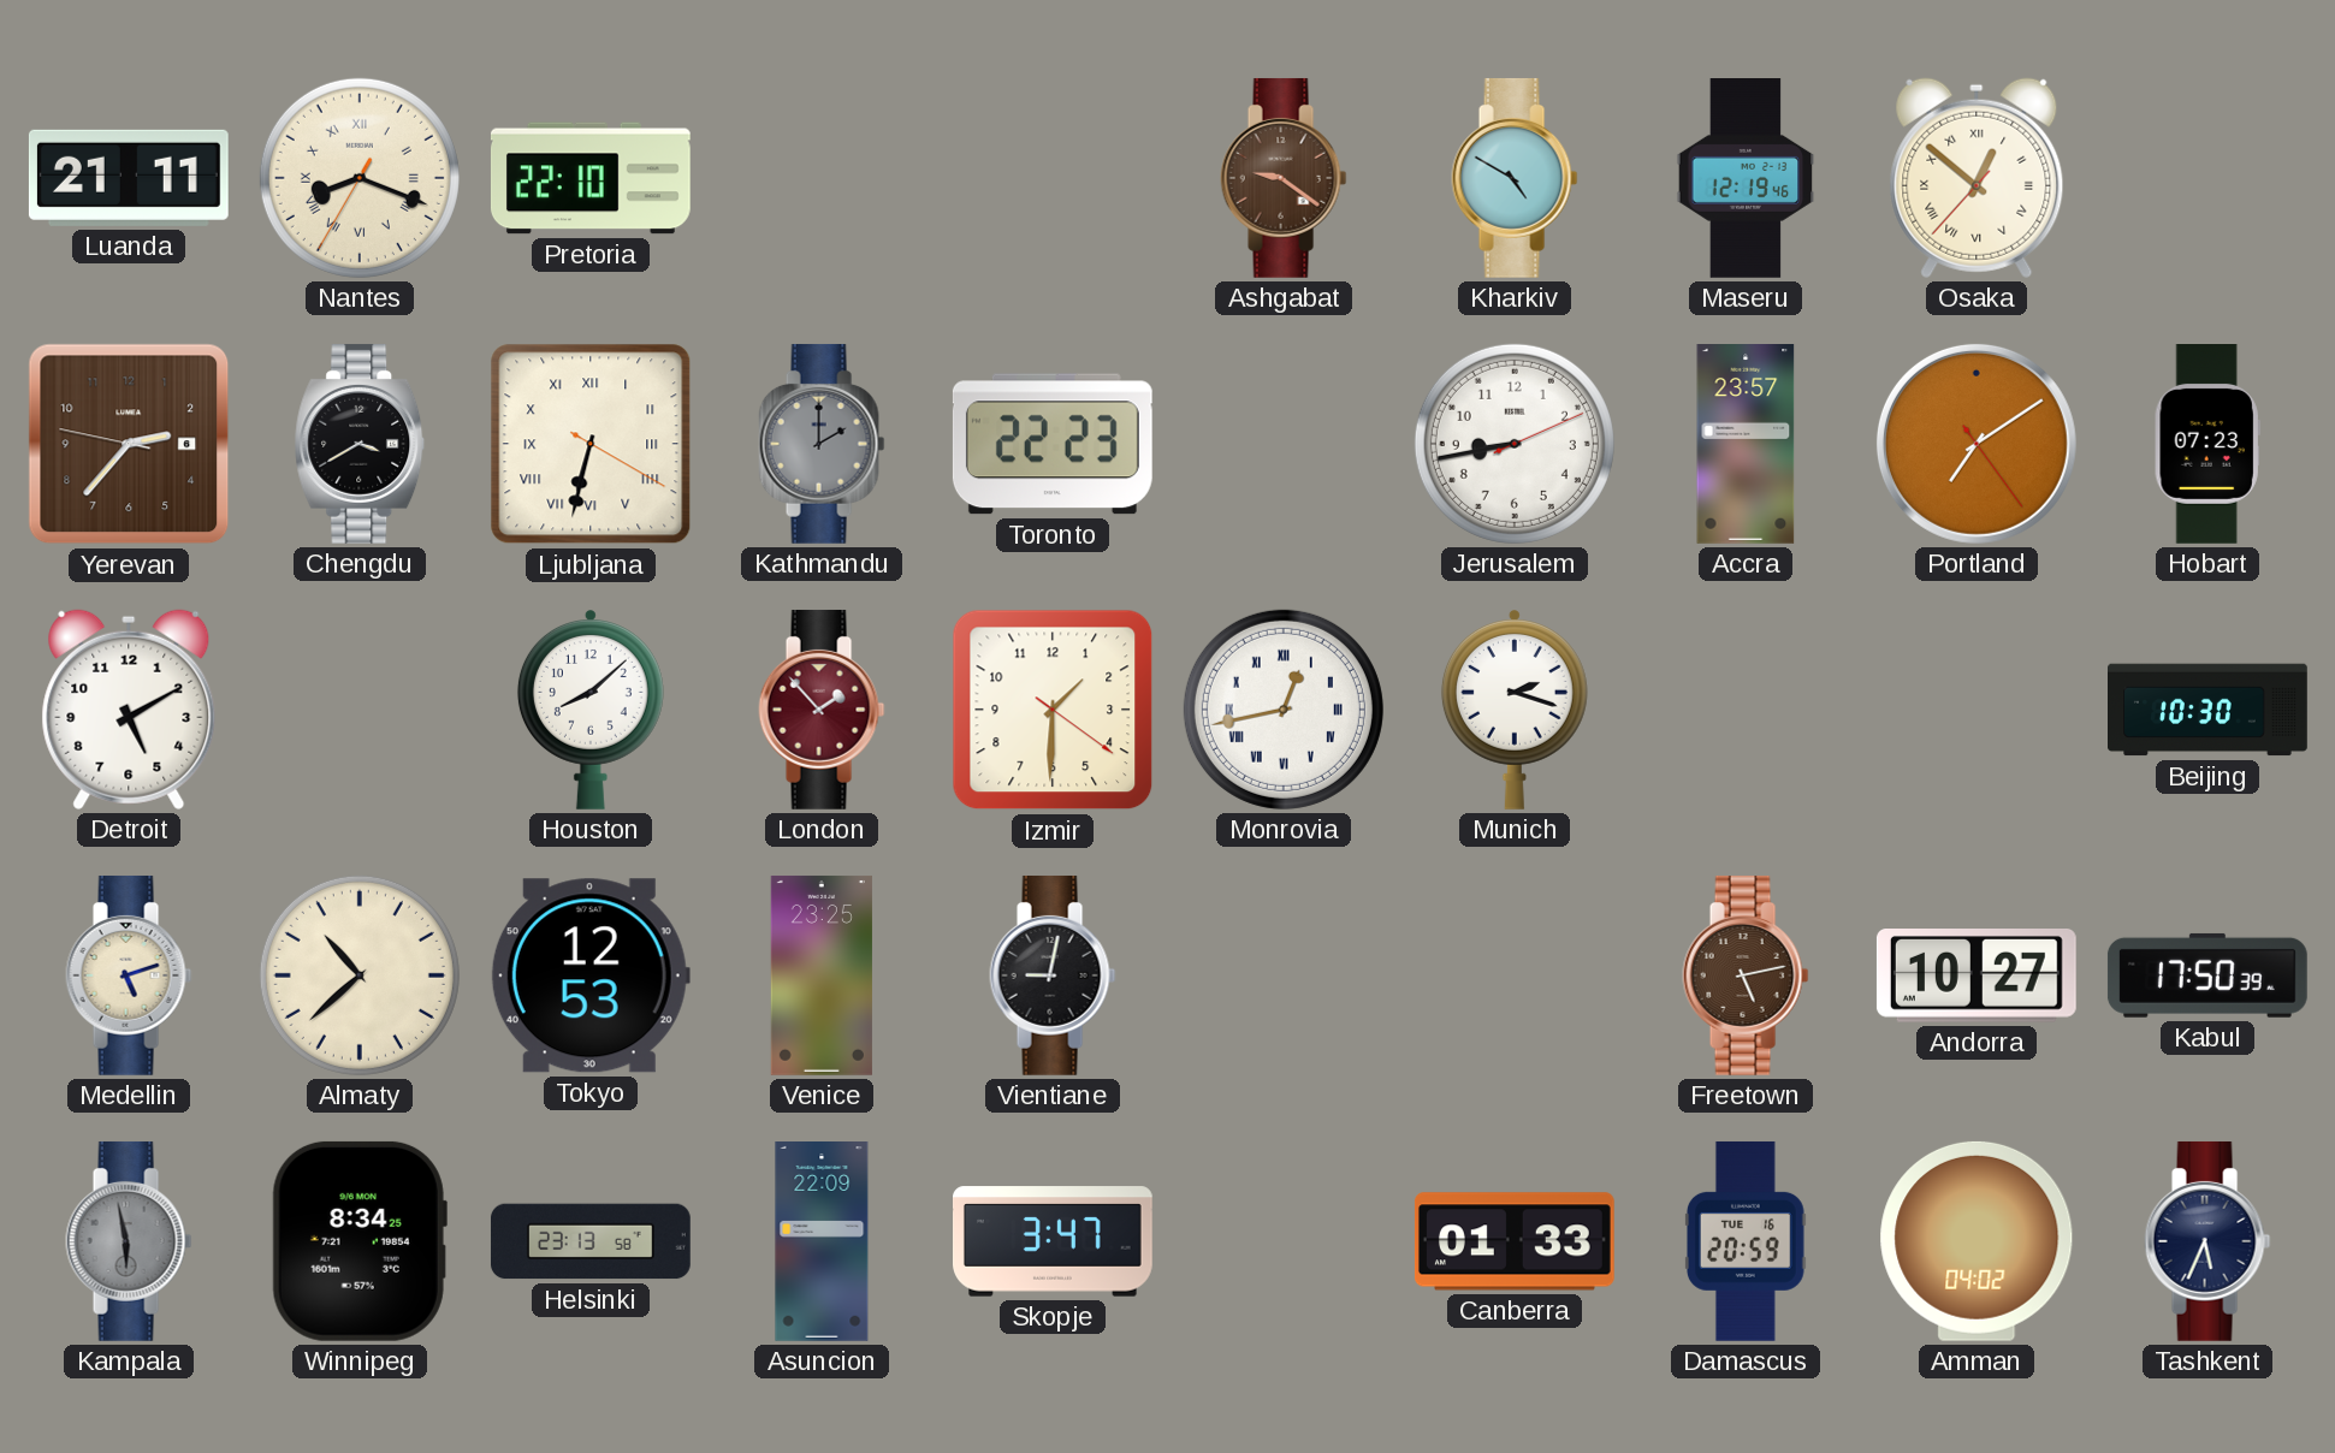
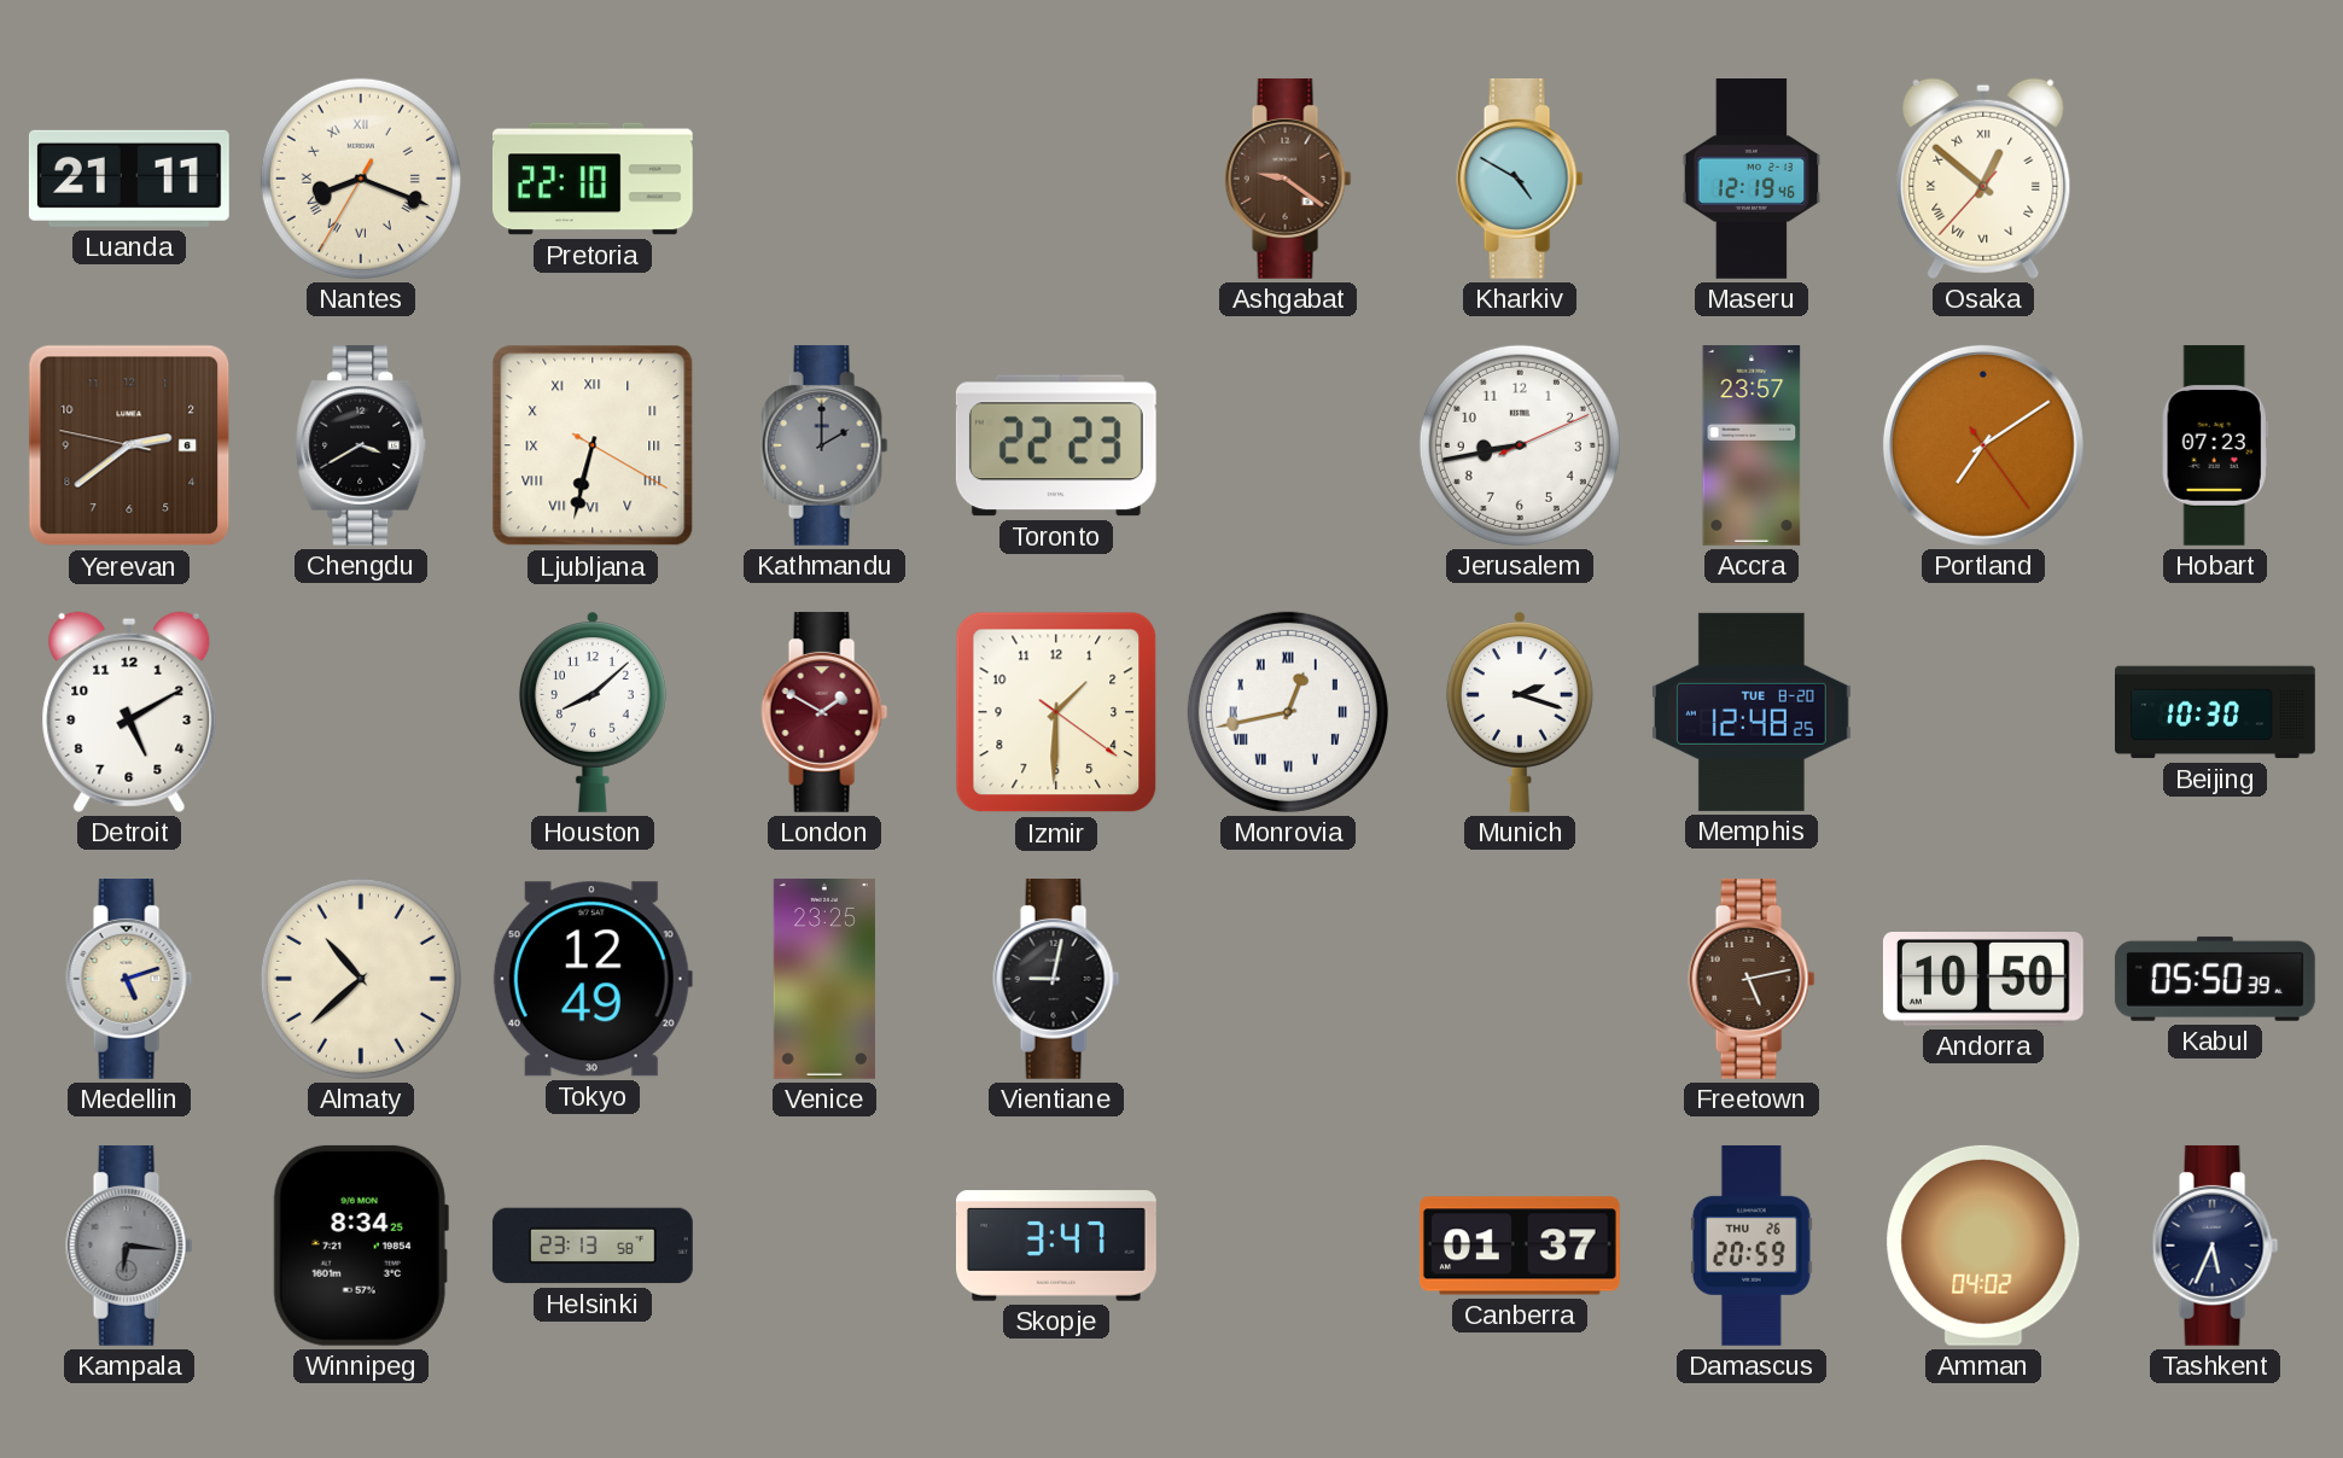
Yerevan: 2:36 -> 2:38
London: 1:53 -> 1:50
Memphis: none -> 12:48
Tokyo: 12:53 -> 12:49
Andorra: 10:27 -> 10:50
Kabul: 17:50 -> 05:50
Kampala: 5:58 -> 6:16
Asuncion: 22:09 -> none
Canberra: 01:33 -> 01:37
Damascus date: TUE 16 -> THU 26
